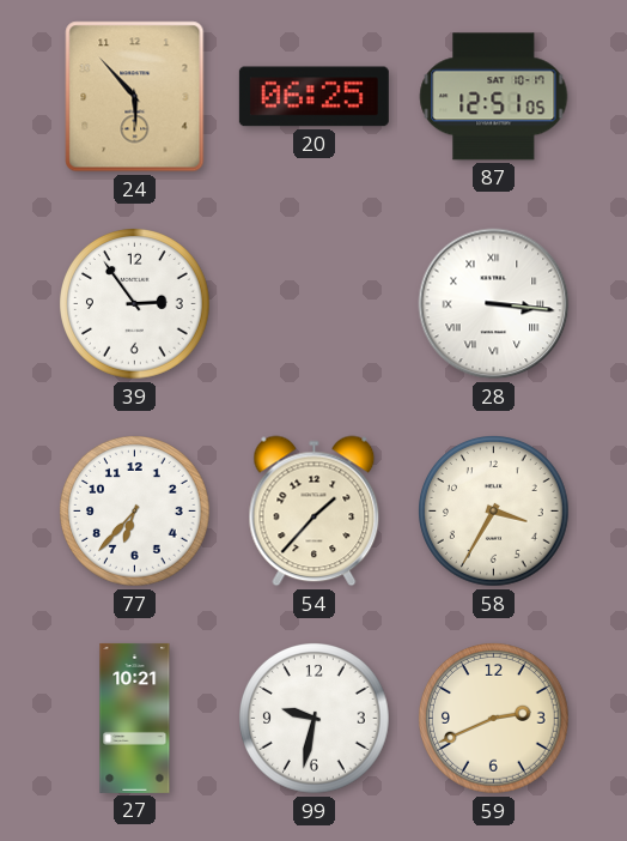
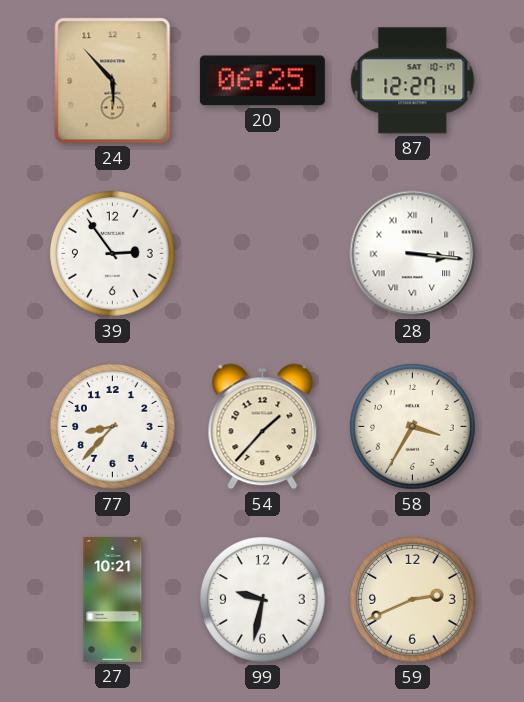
87: 12:51 -> 12:27
77: 6:37 -> 8:37
